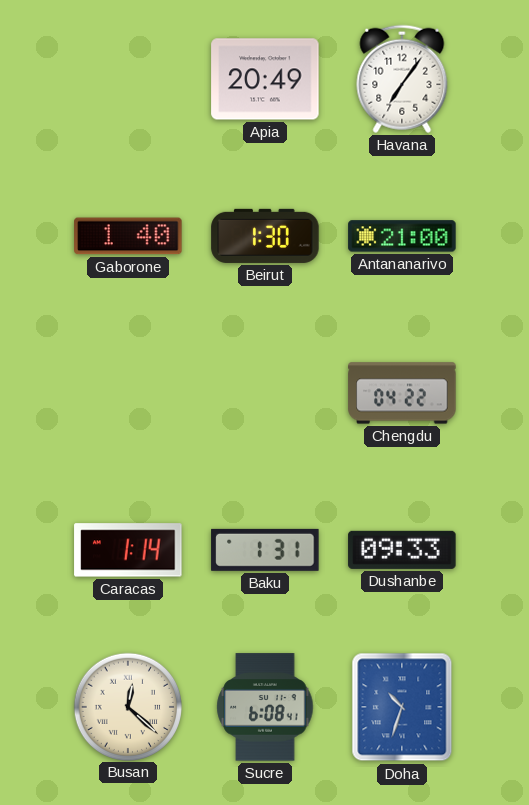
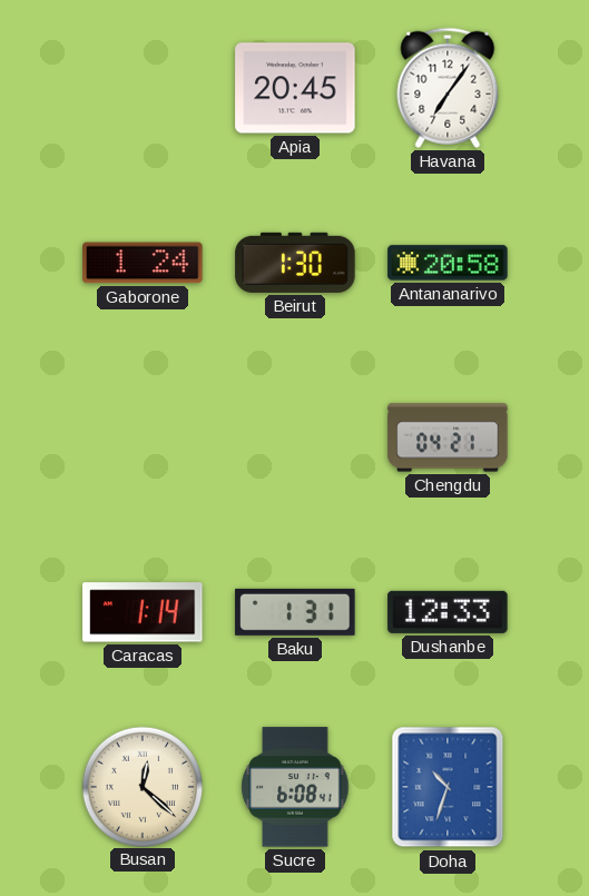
Apia: 20:49 -> 20:45
Gaborone: 1:40 -> 1:24
Antananarivo: 21:00 -> 20:58
Chengdu: 04:22 -> 04:21
Dushanbe: 09:33 -> 12:33
